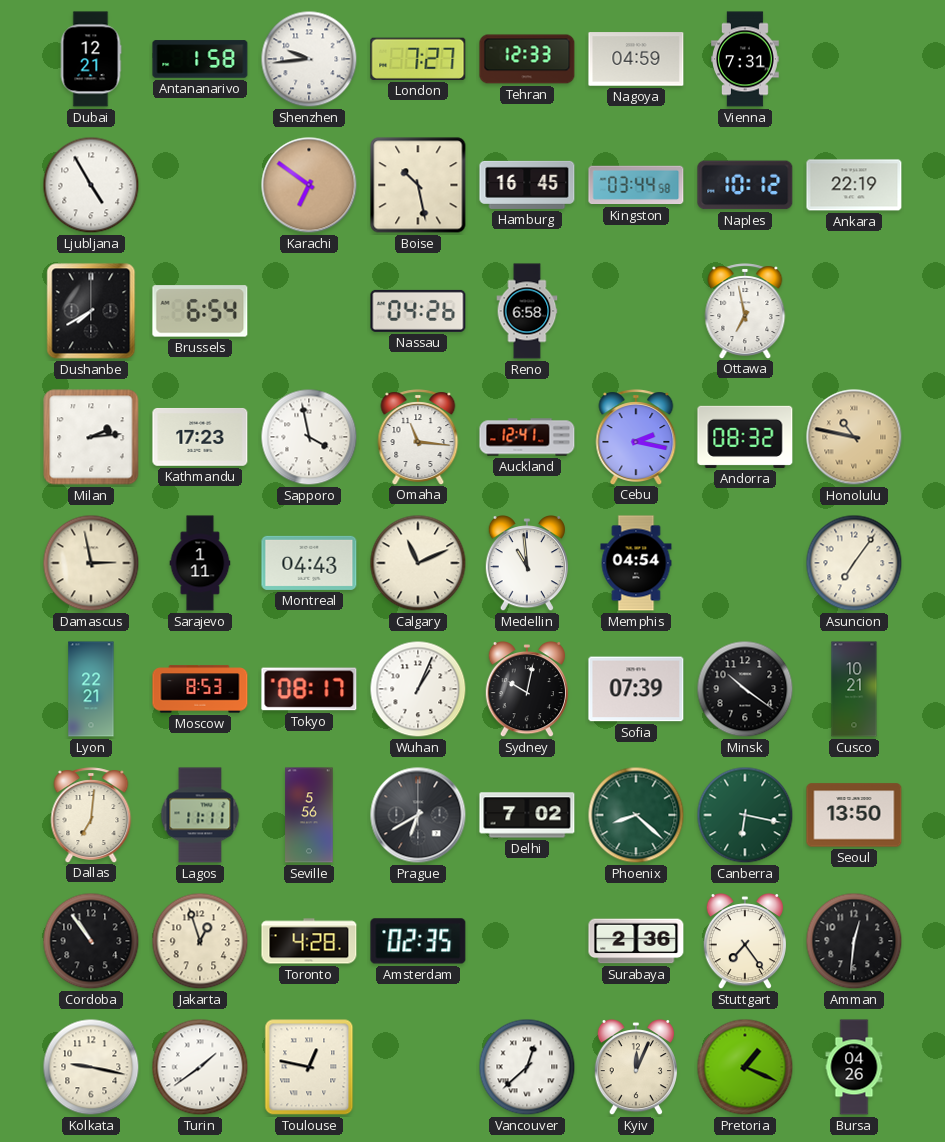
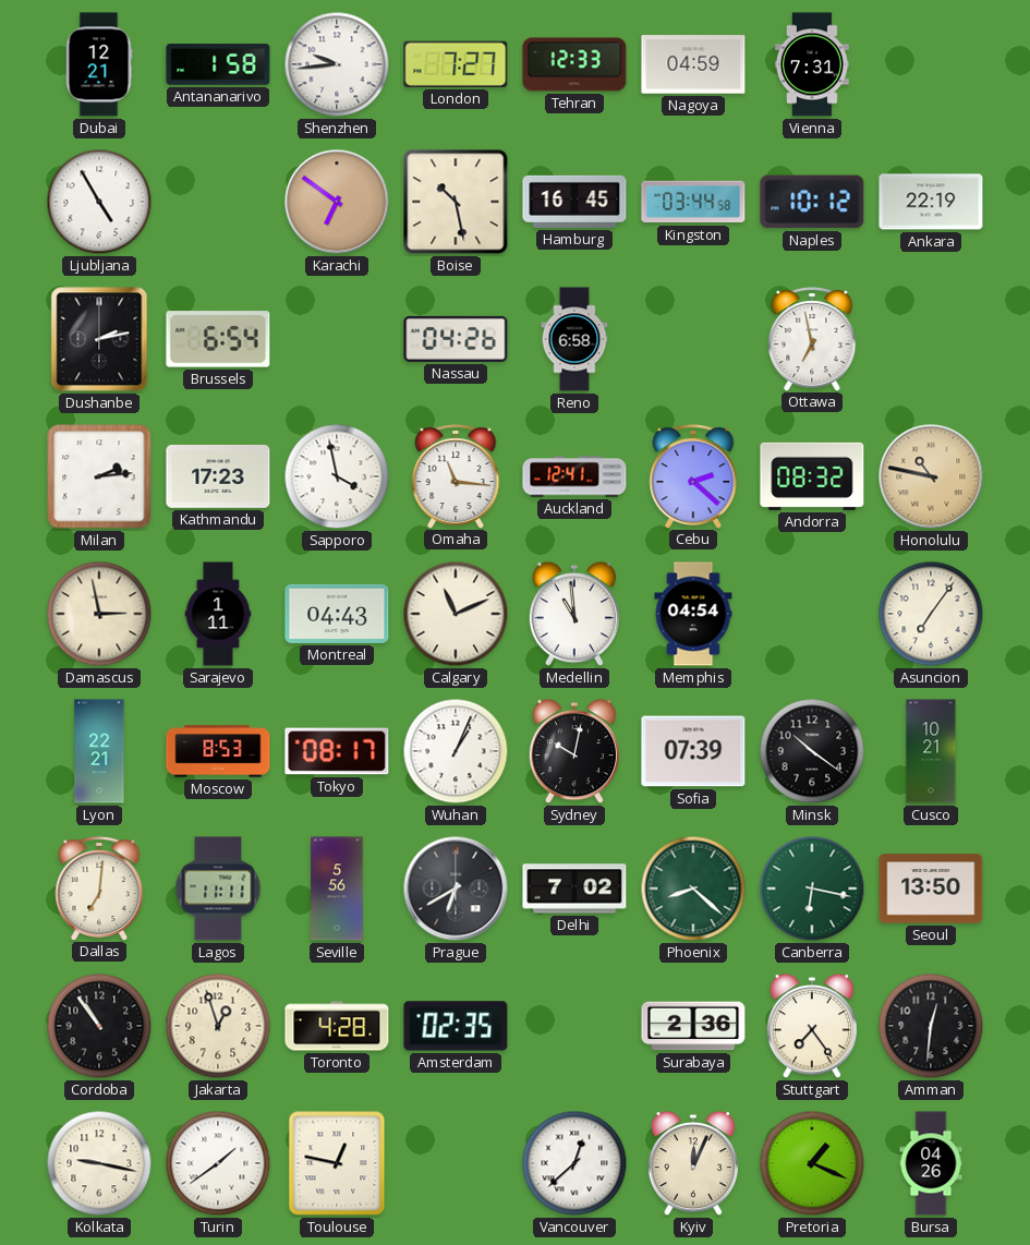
Dushanbe: 7:40 -> 2:13
Cebu: 2:17 -> 2:22
